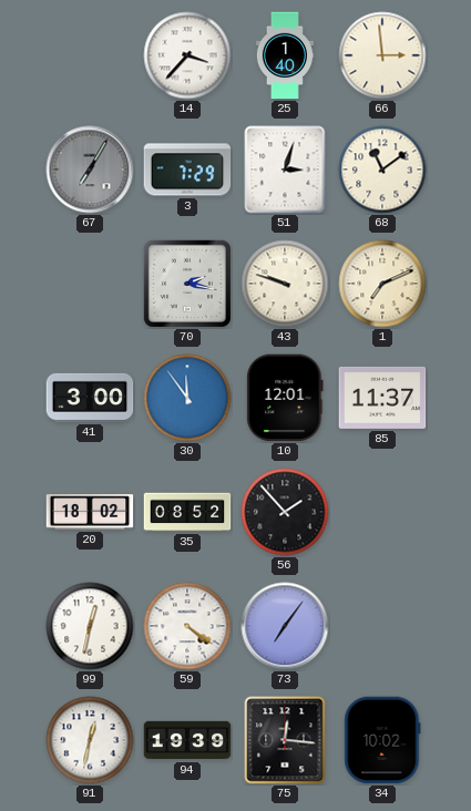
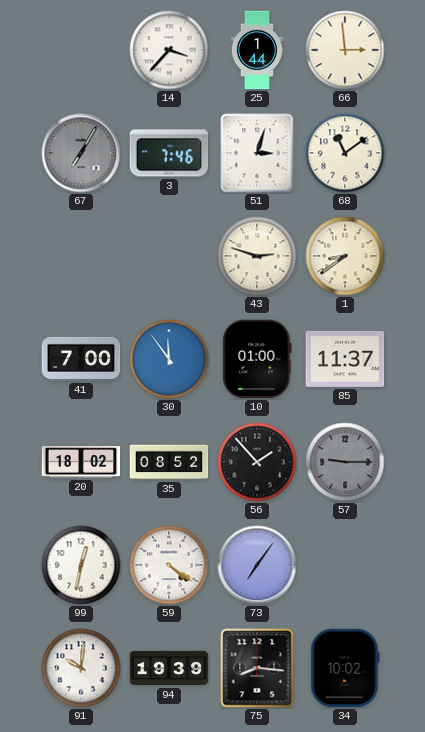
25: 1:40 -> 1:44
3: 7:29 -> 7:46
70: 2:17 -> none
43: 9:48 -> 2:48
1: 7:11 -> 8:39
41: 3:00 -> 7:00
10: 12:01 -> 01:00
57: none -> 9:15
91: 12:32 -> 10:01
75: 12:16 -> 8:16
